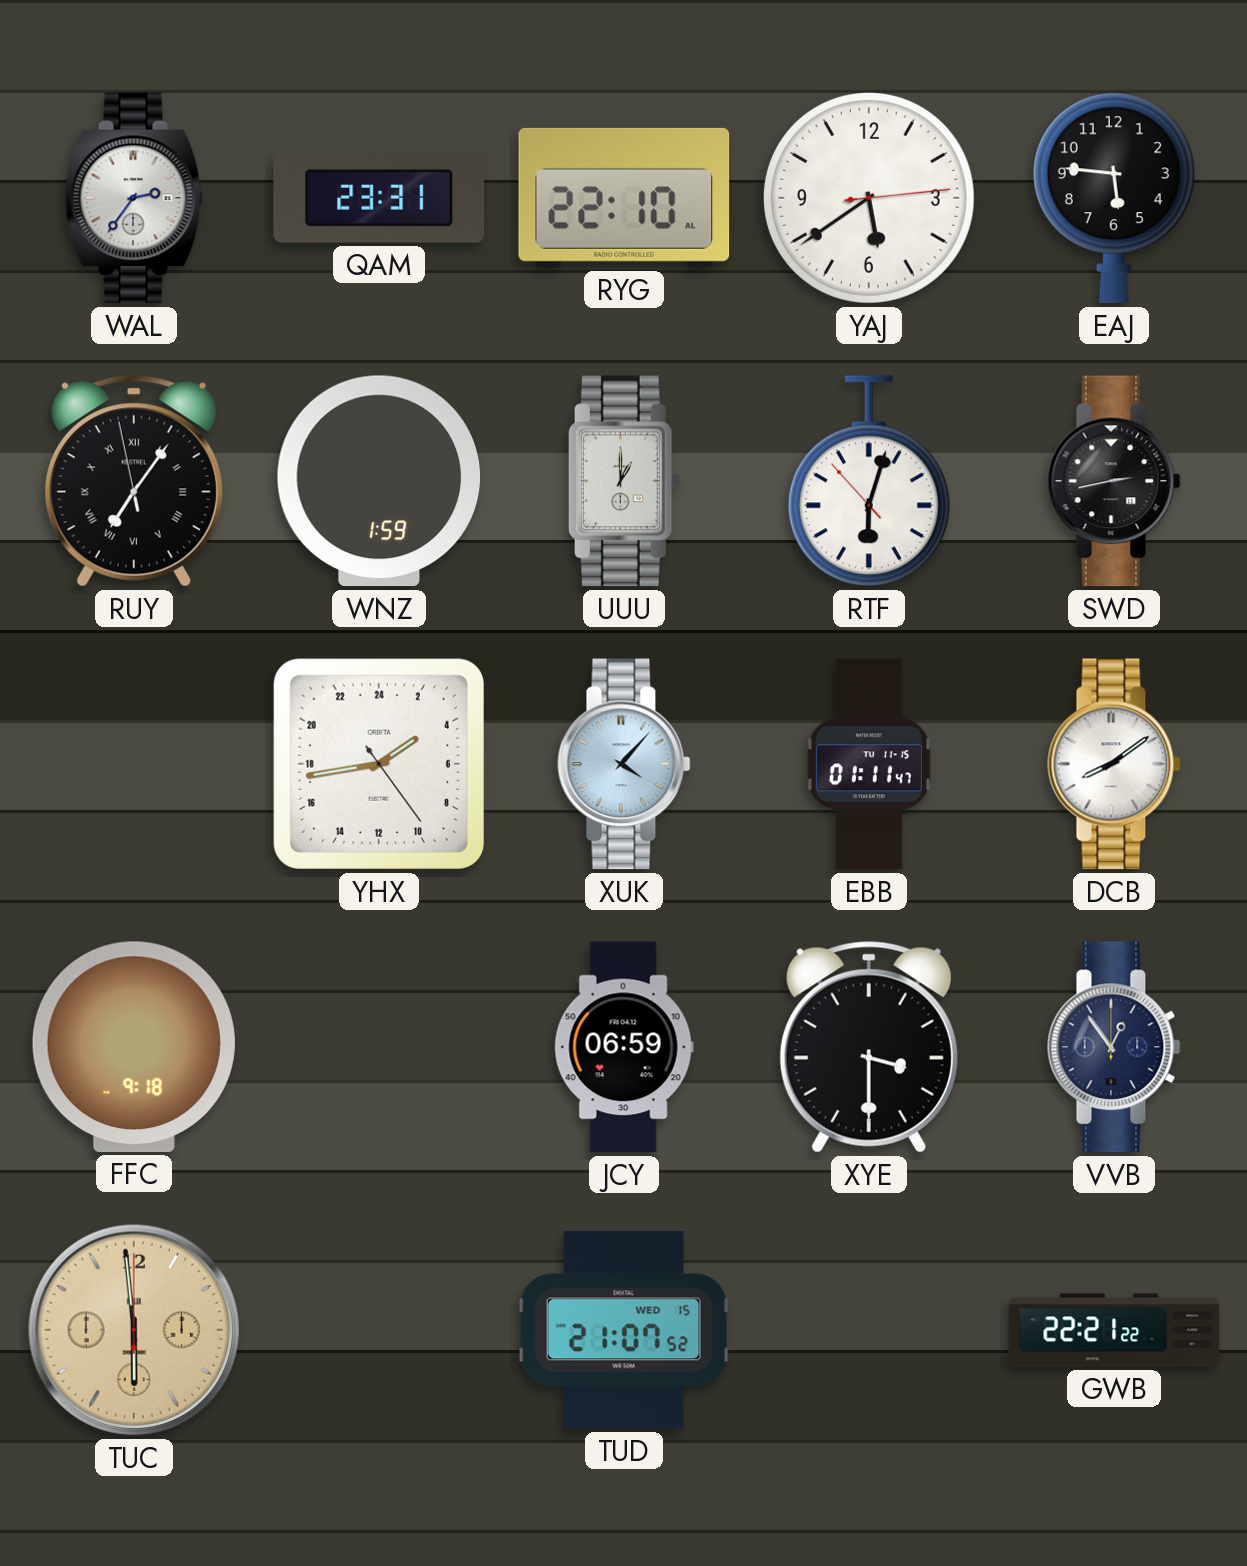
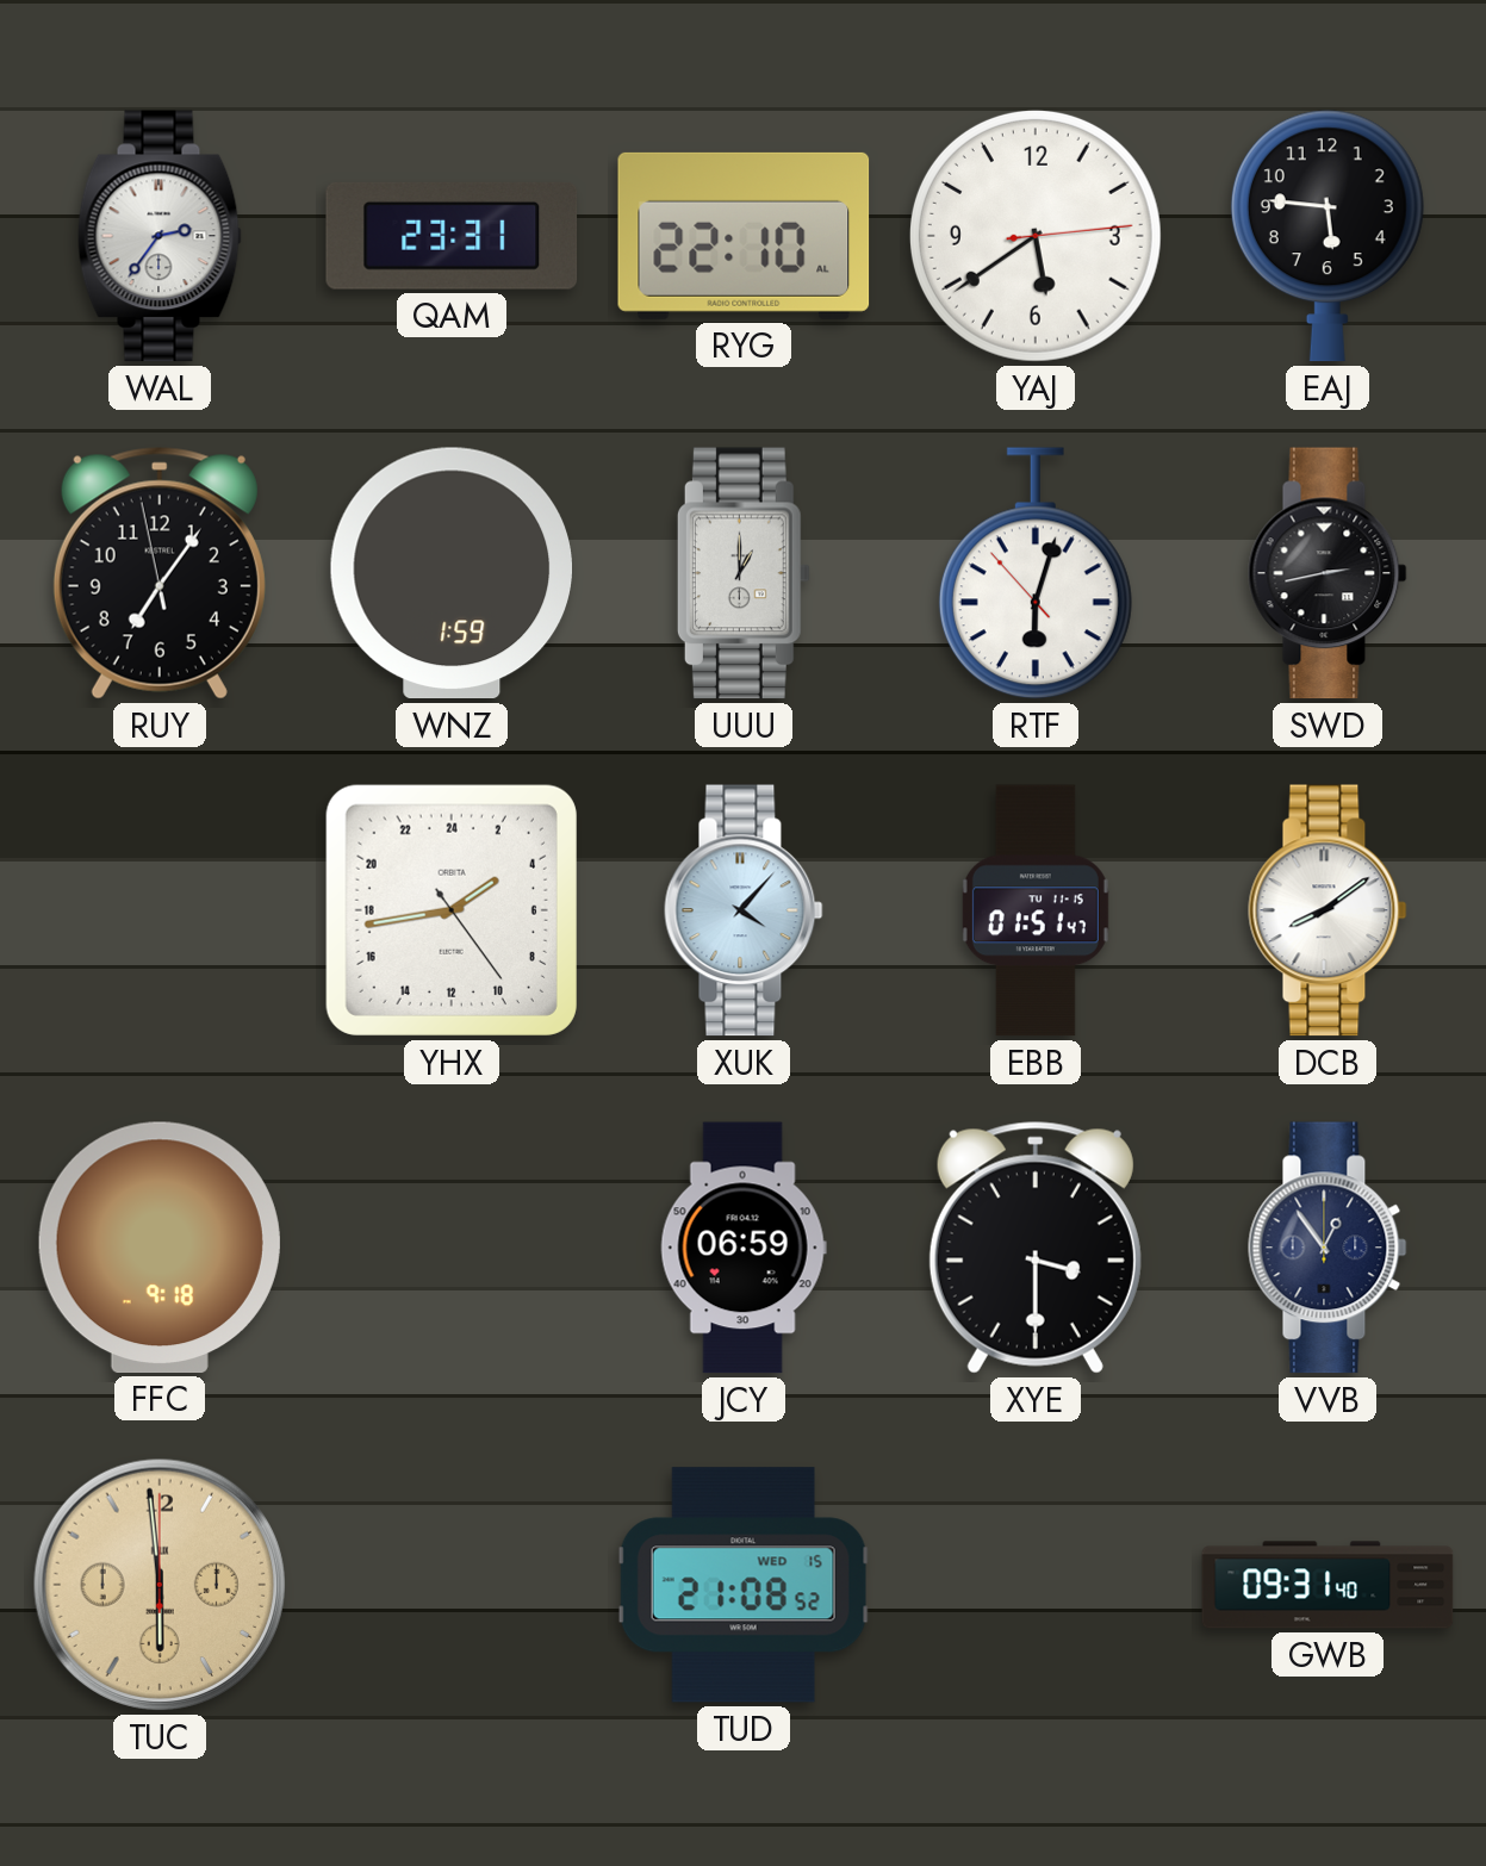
RUY numerals: Roman -> Arabic
EBB: 01:11 -> 01:51
TUD: 21:07 -> 21:08
GWB: 22:21 -> 09:31
